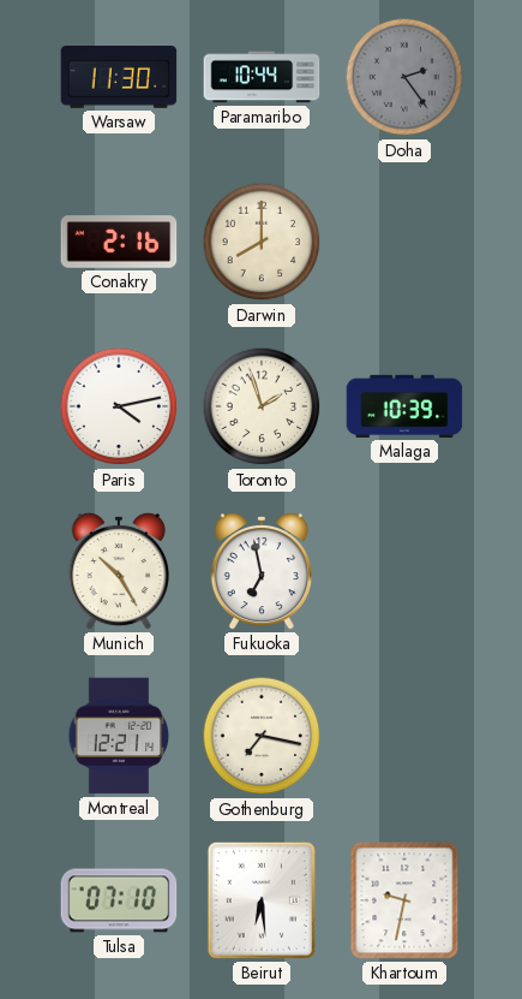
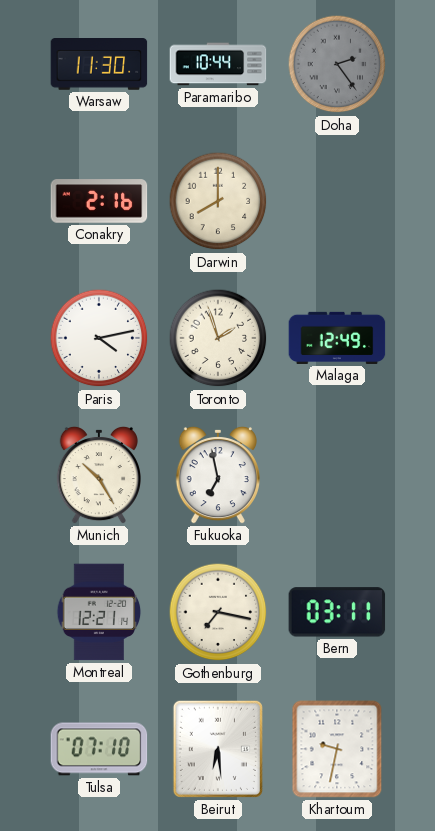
Malaga: 10:39 -> 12:49
Bern: none -> 03:11
